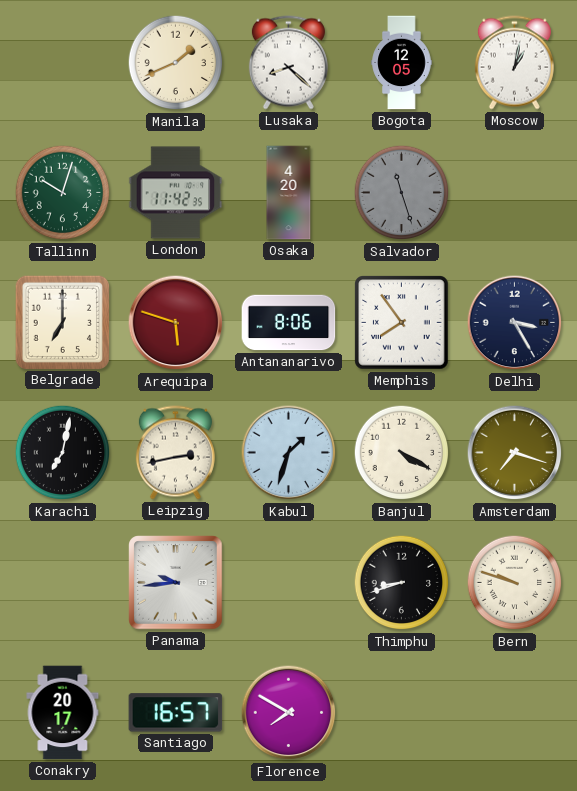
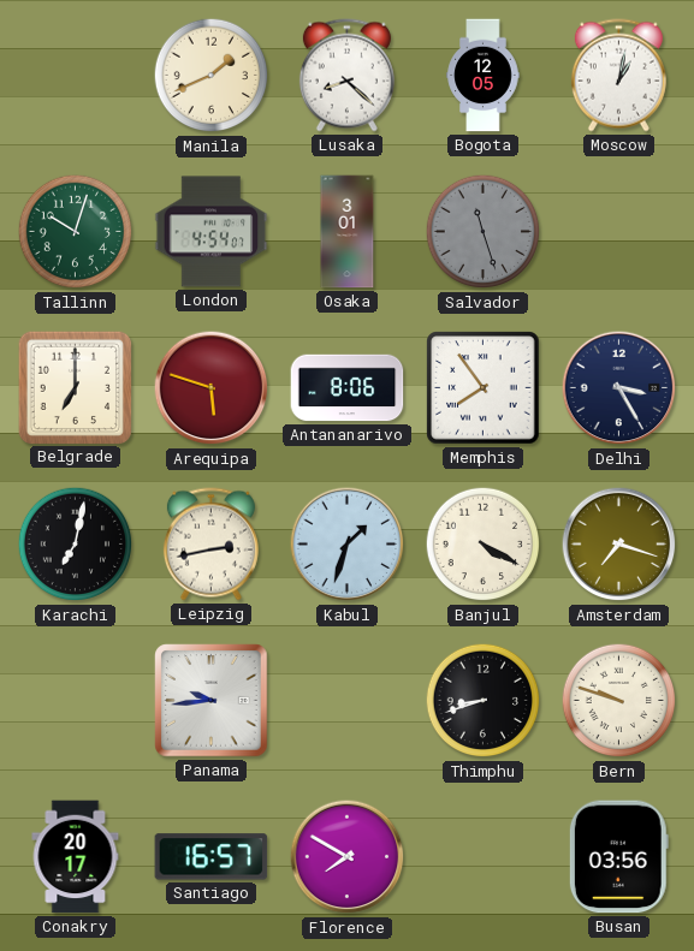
London: 11:42 -> 4:54
Osaka: 4:20 -> 3:01
Busan: none -> 03:56
